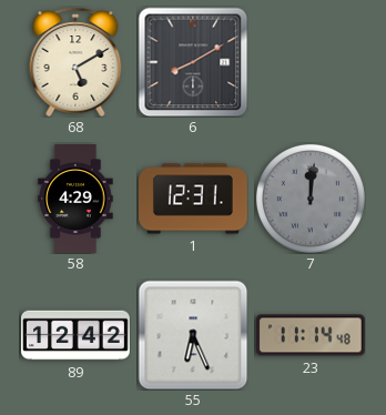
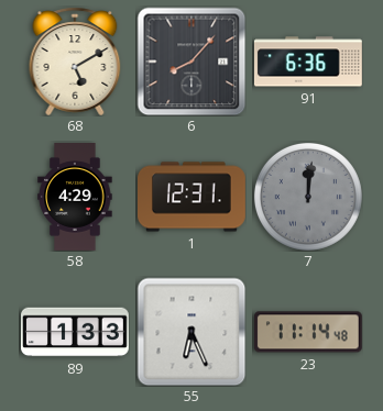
6: 8:10 -> 8:07
91: none -> 6:36
89: 12:42 -> 1:33
